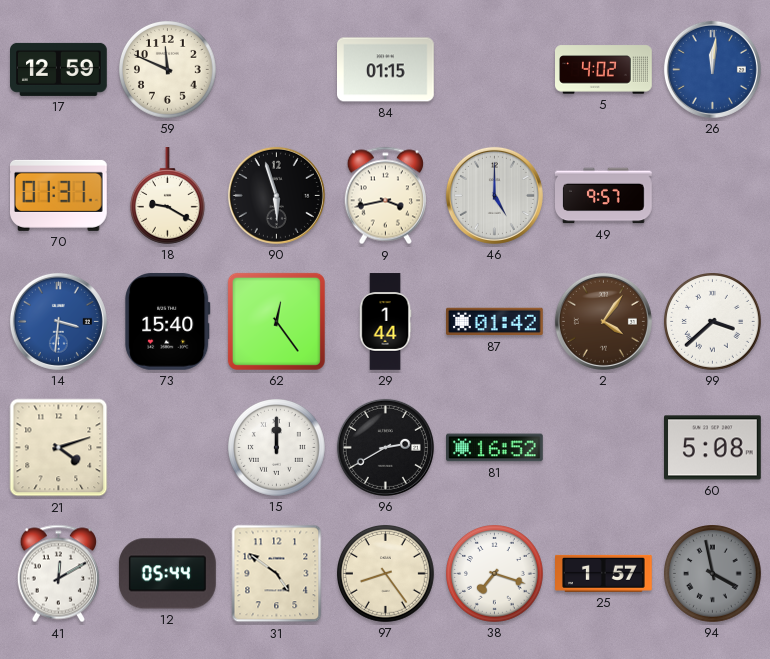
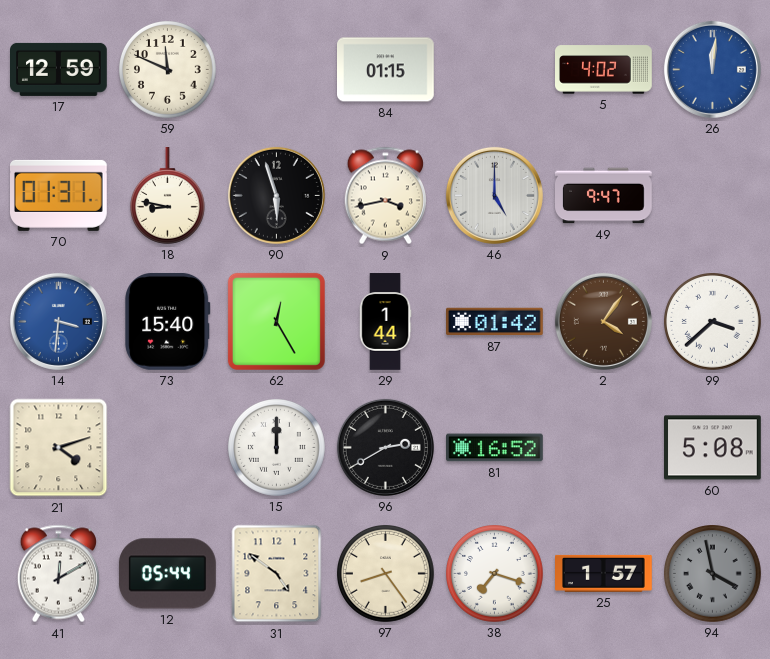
18: 9:20 -> 8:47
49: 9:57 -> 9:47
62: 12:24 -> 12:25
